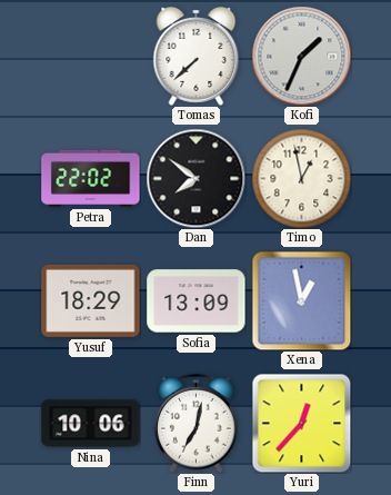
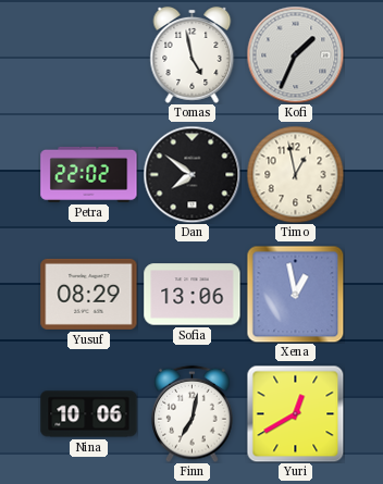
Tomas: 7:38 -> 4:58
Yusuf: 18:29 -> 08:29
Sofia: 13:09 -> 13:06
Yuri: 12:37 -> 12:40
